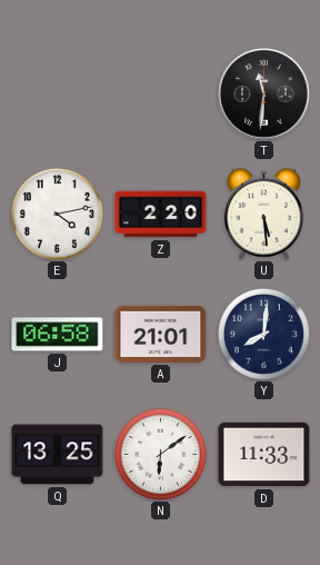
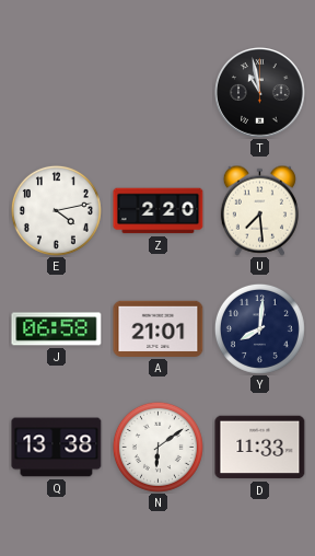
T: 11:31 -> 10:58
U: 5:29 -> 7:29
Q: 13:25 -> 13:38
